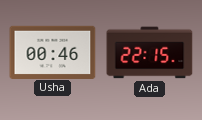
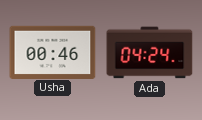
Ada: 22:15 -> 04:24
